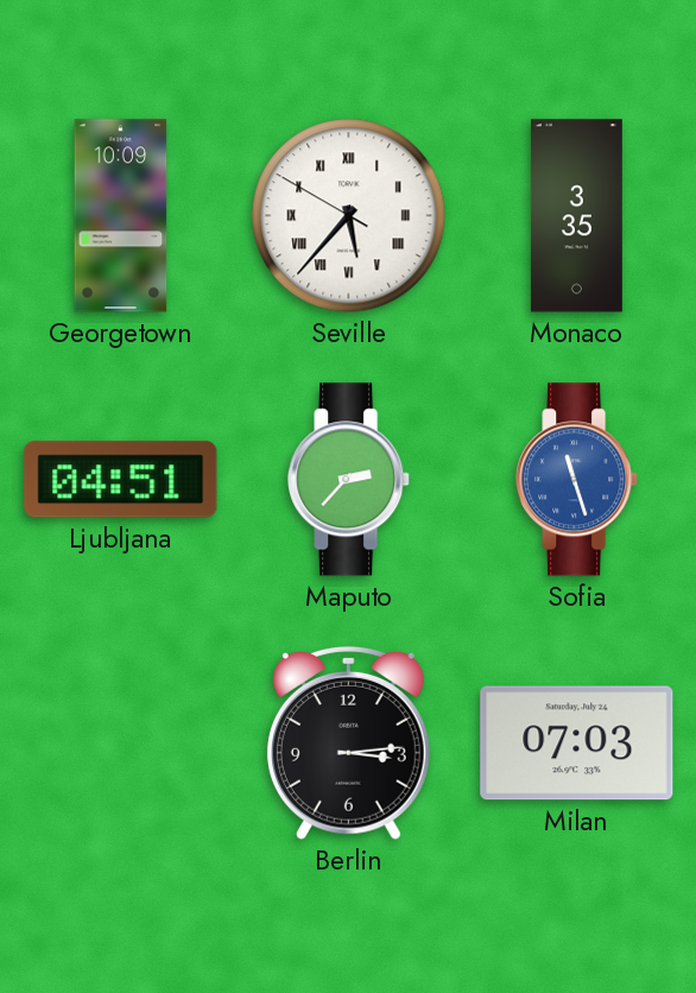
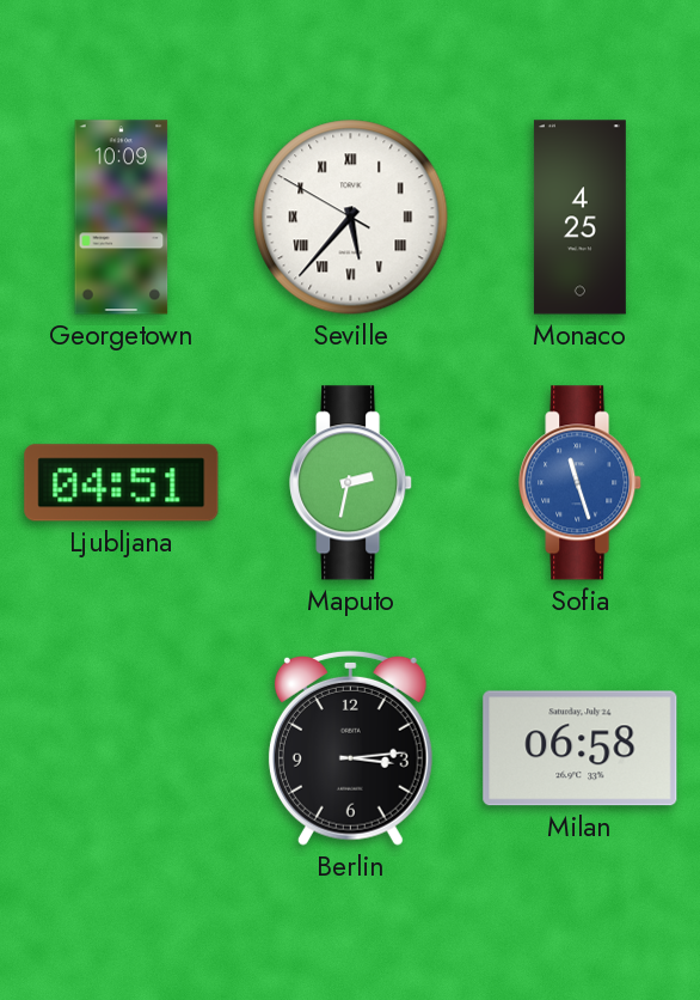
Monaco: 3:35 -> 4:25
Maputo: 2:37 -> 2:32
Milan: 07:03 -> 06:58
